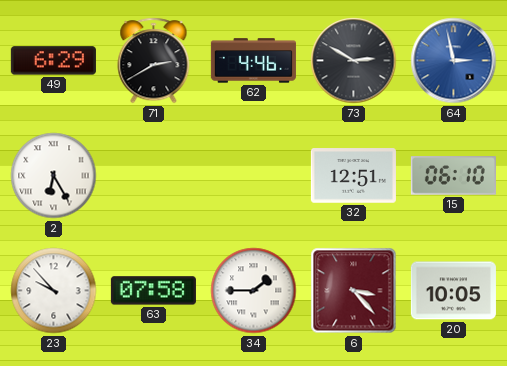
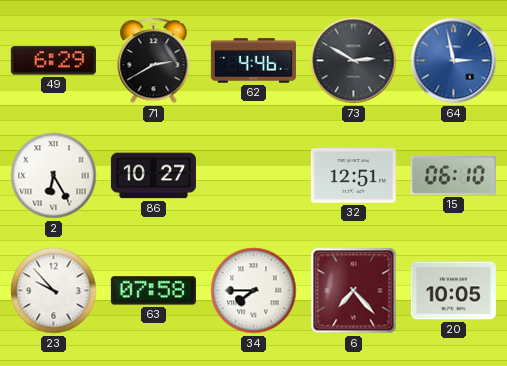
86: none -> 10:27
34: 1:45 -> 7:45
6: 3:23 -> 7:23
